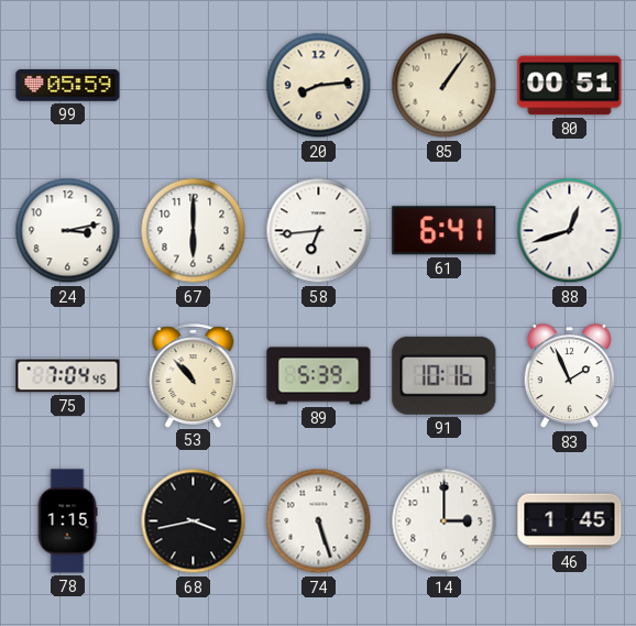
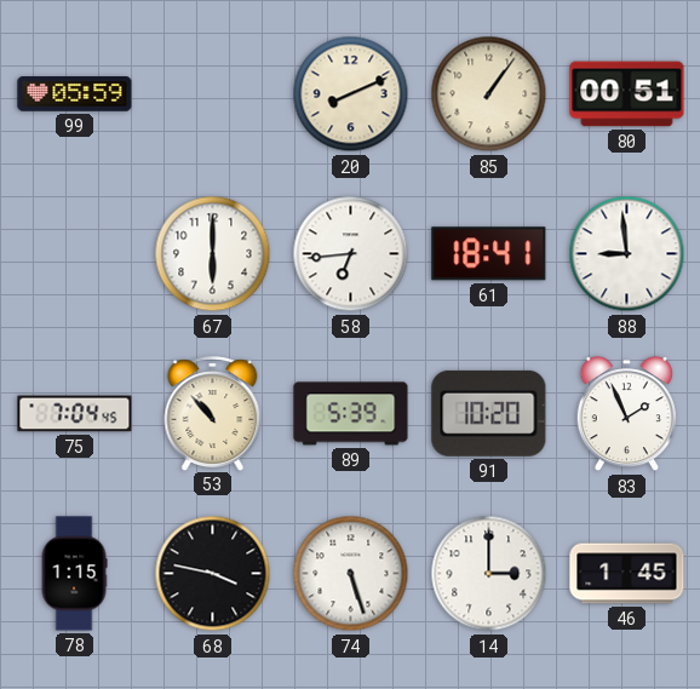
20: 8:14 -> 8:11
24: 3:13 -> none
61: 6:41 -> 18:41
88: 12:42 -> 8:59
91: 10:16 -> 10:20
68: 3:43 -> 3:47
